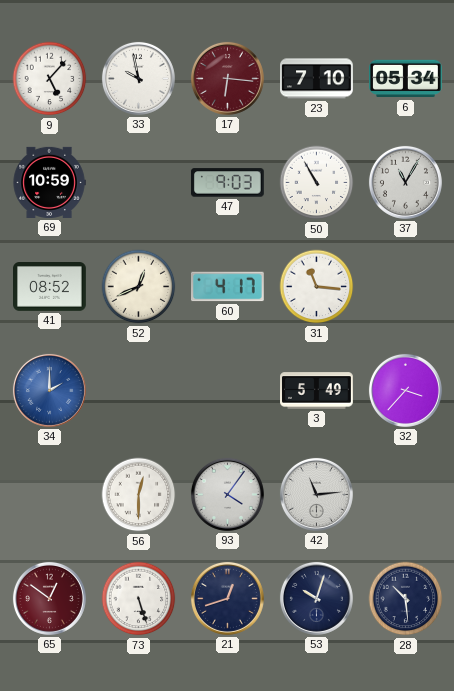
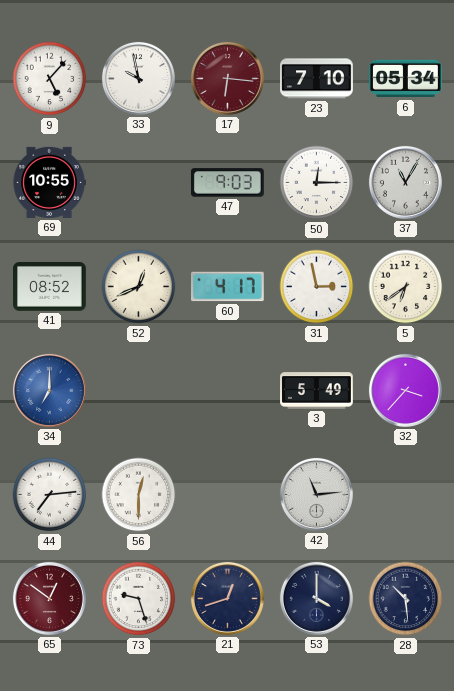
69: 10:59 -> 10:55
50: 10:55 -> 12:15
31: 11:16 -> 2:58
5: none -> 6:39
34: 2:00 -> 7:00
44: none -> 7:14
93: 4:06 -> none
73: 5:27 -> 9:27
53: 10:03 -> 4:00
